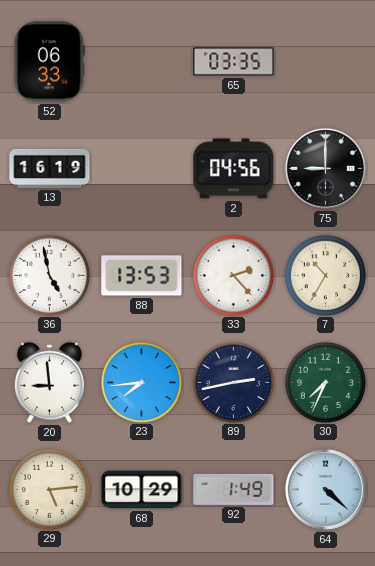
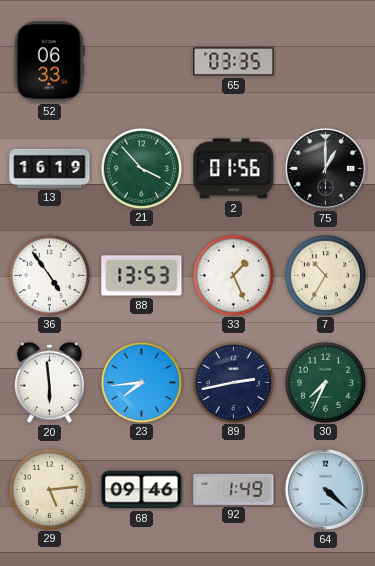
21: none -> 3:53
2: 04:56 -> 01:56
75: 9:00 -> 1:00
36: 4:58 -> 4:54
33: 2:23 -> 1:26
20: 8:59 -> 5:59
68: 10:29 -> 09:46
